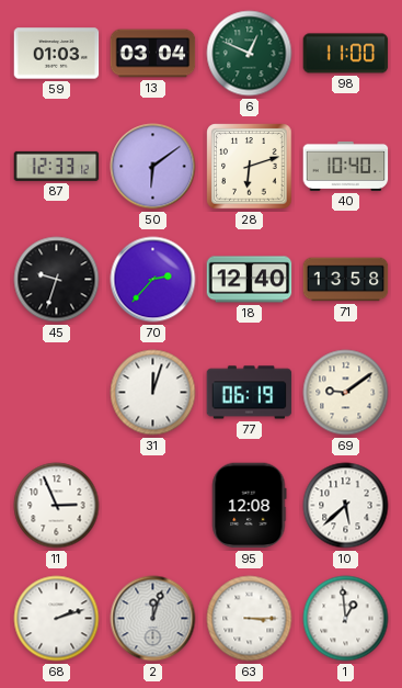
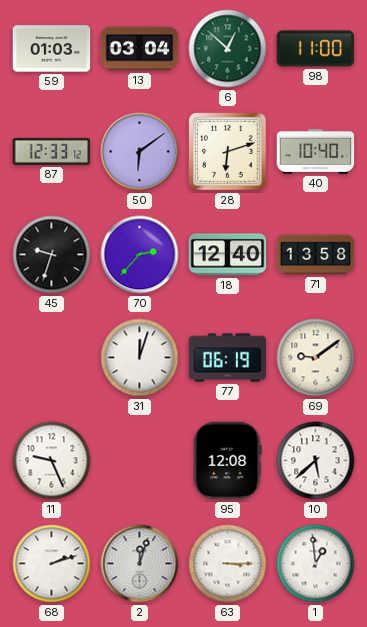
6: 12:49 -> 12:52
11: 2:56 -> 9:26
